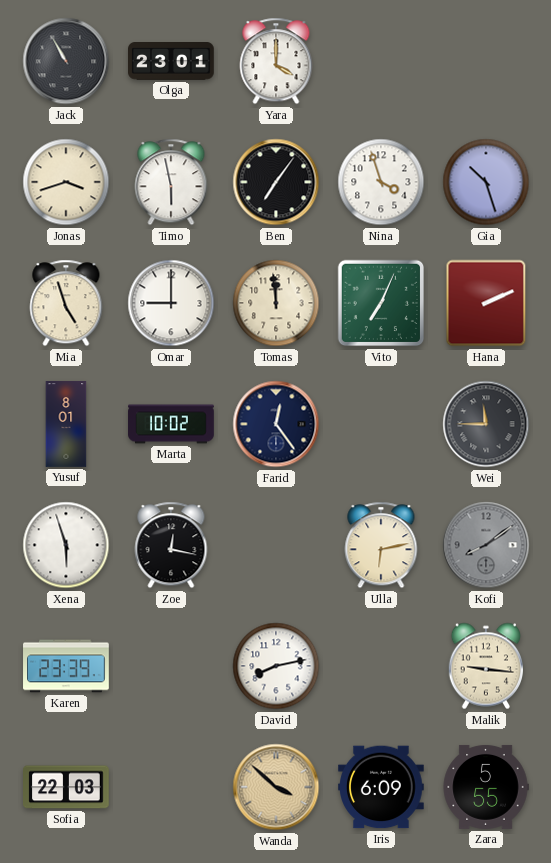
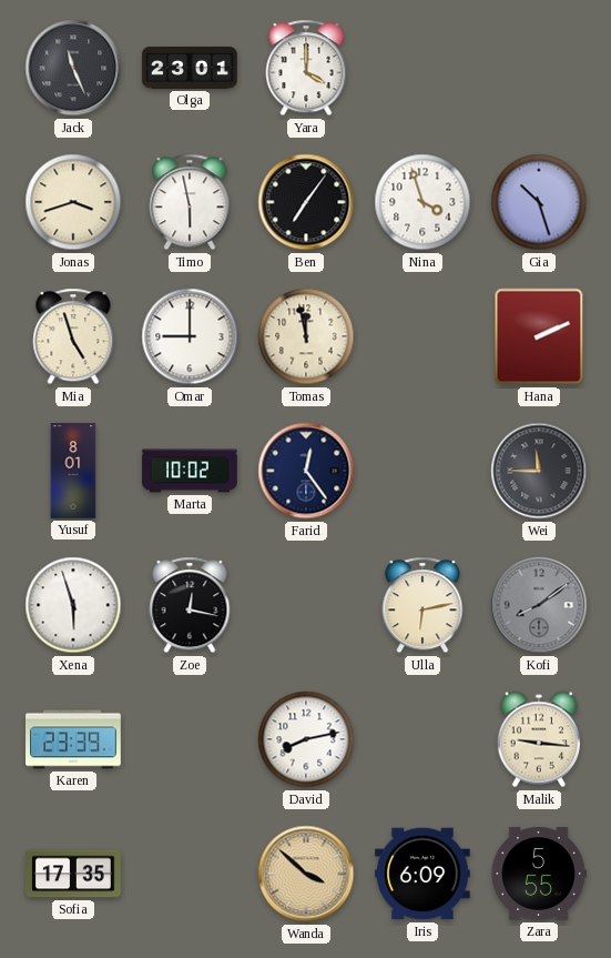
Jack: 10:55 -> 11:26
Tomas: 11:59 -> 11:58
Vito: 7:04 -> none
Sofia: 22:03 -> 17:35
